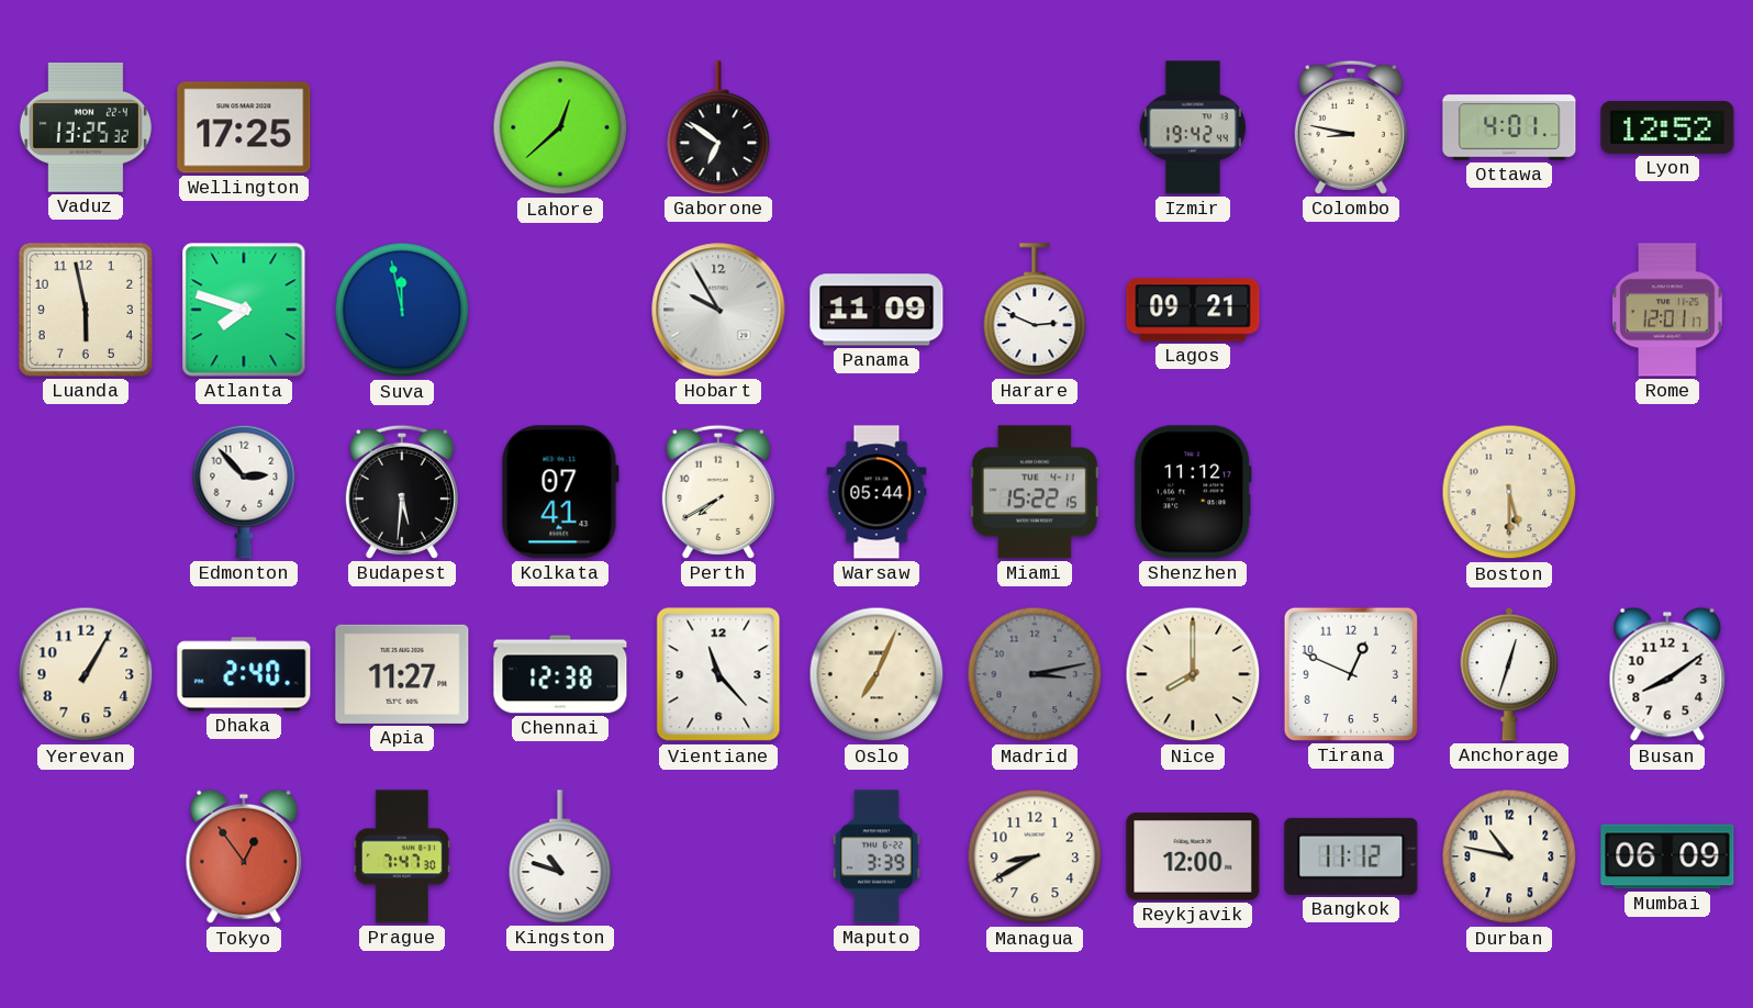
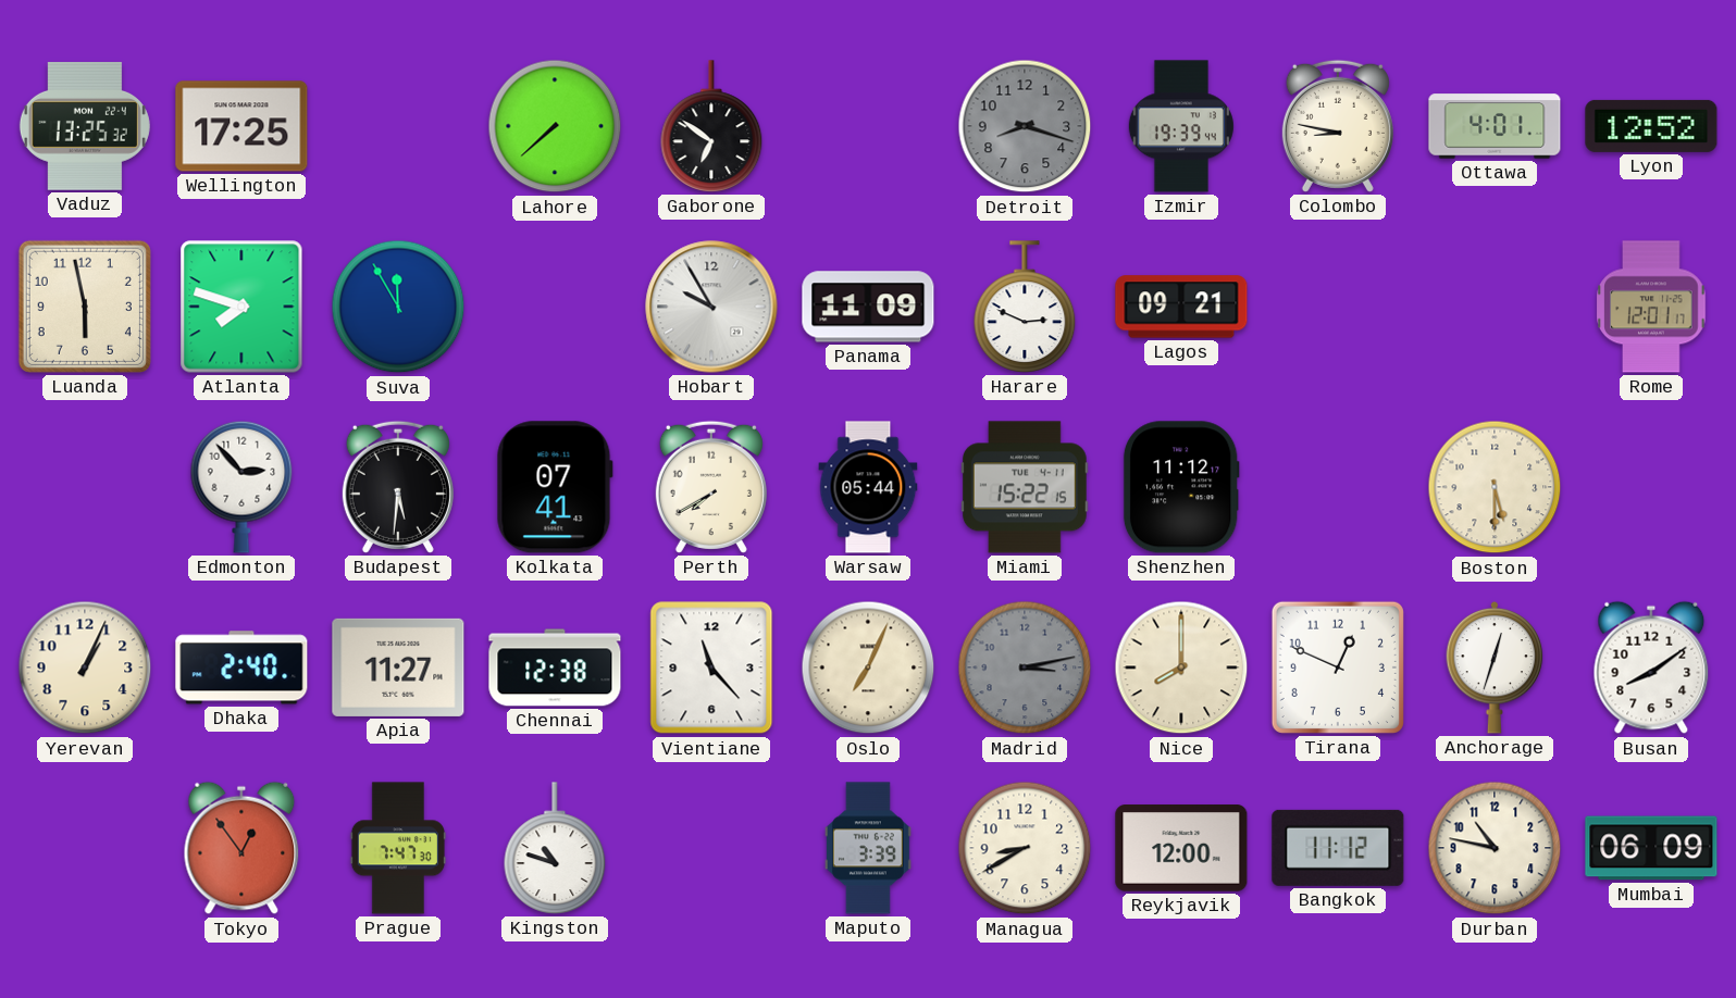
Lahore: 12:38 -> 7:38
Detroit: none -> 8:18
Izmir: 19:42 -> 19:39
Suva: 11:58 -> 11:55
Yerevan: 1:05 -> 1:04
